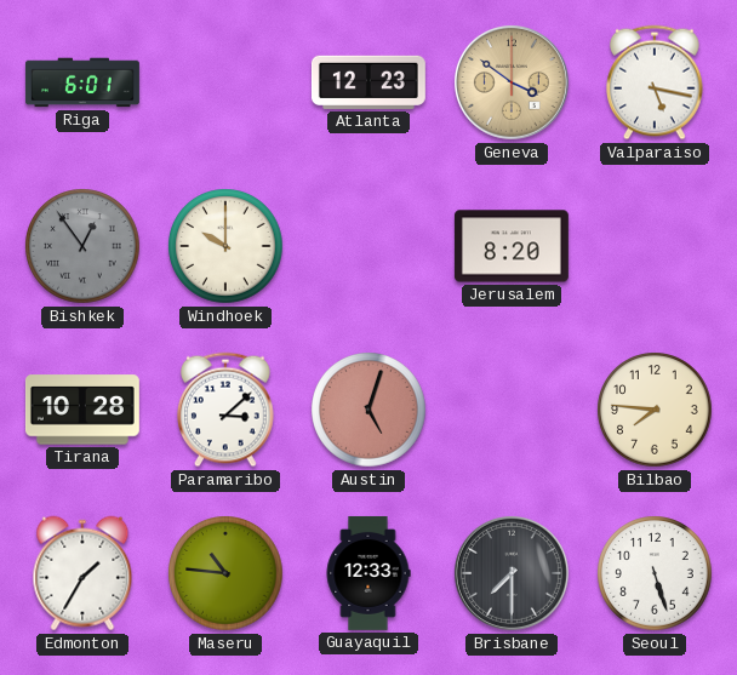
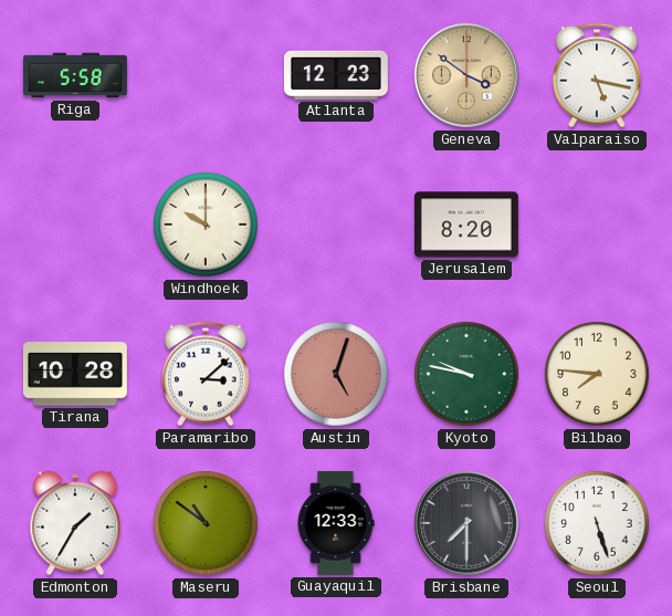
Riga: 6:01 -> 5:58
Bishkek: 12:54 -> none
Kyoto: none -> 9:47
Maseru: 10:46 -> 10:51
